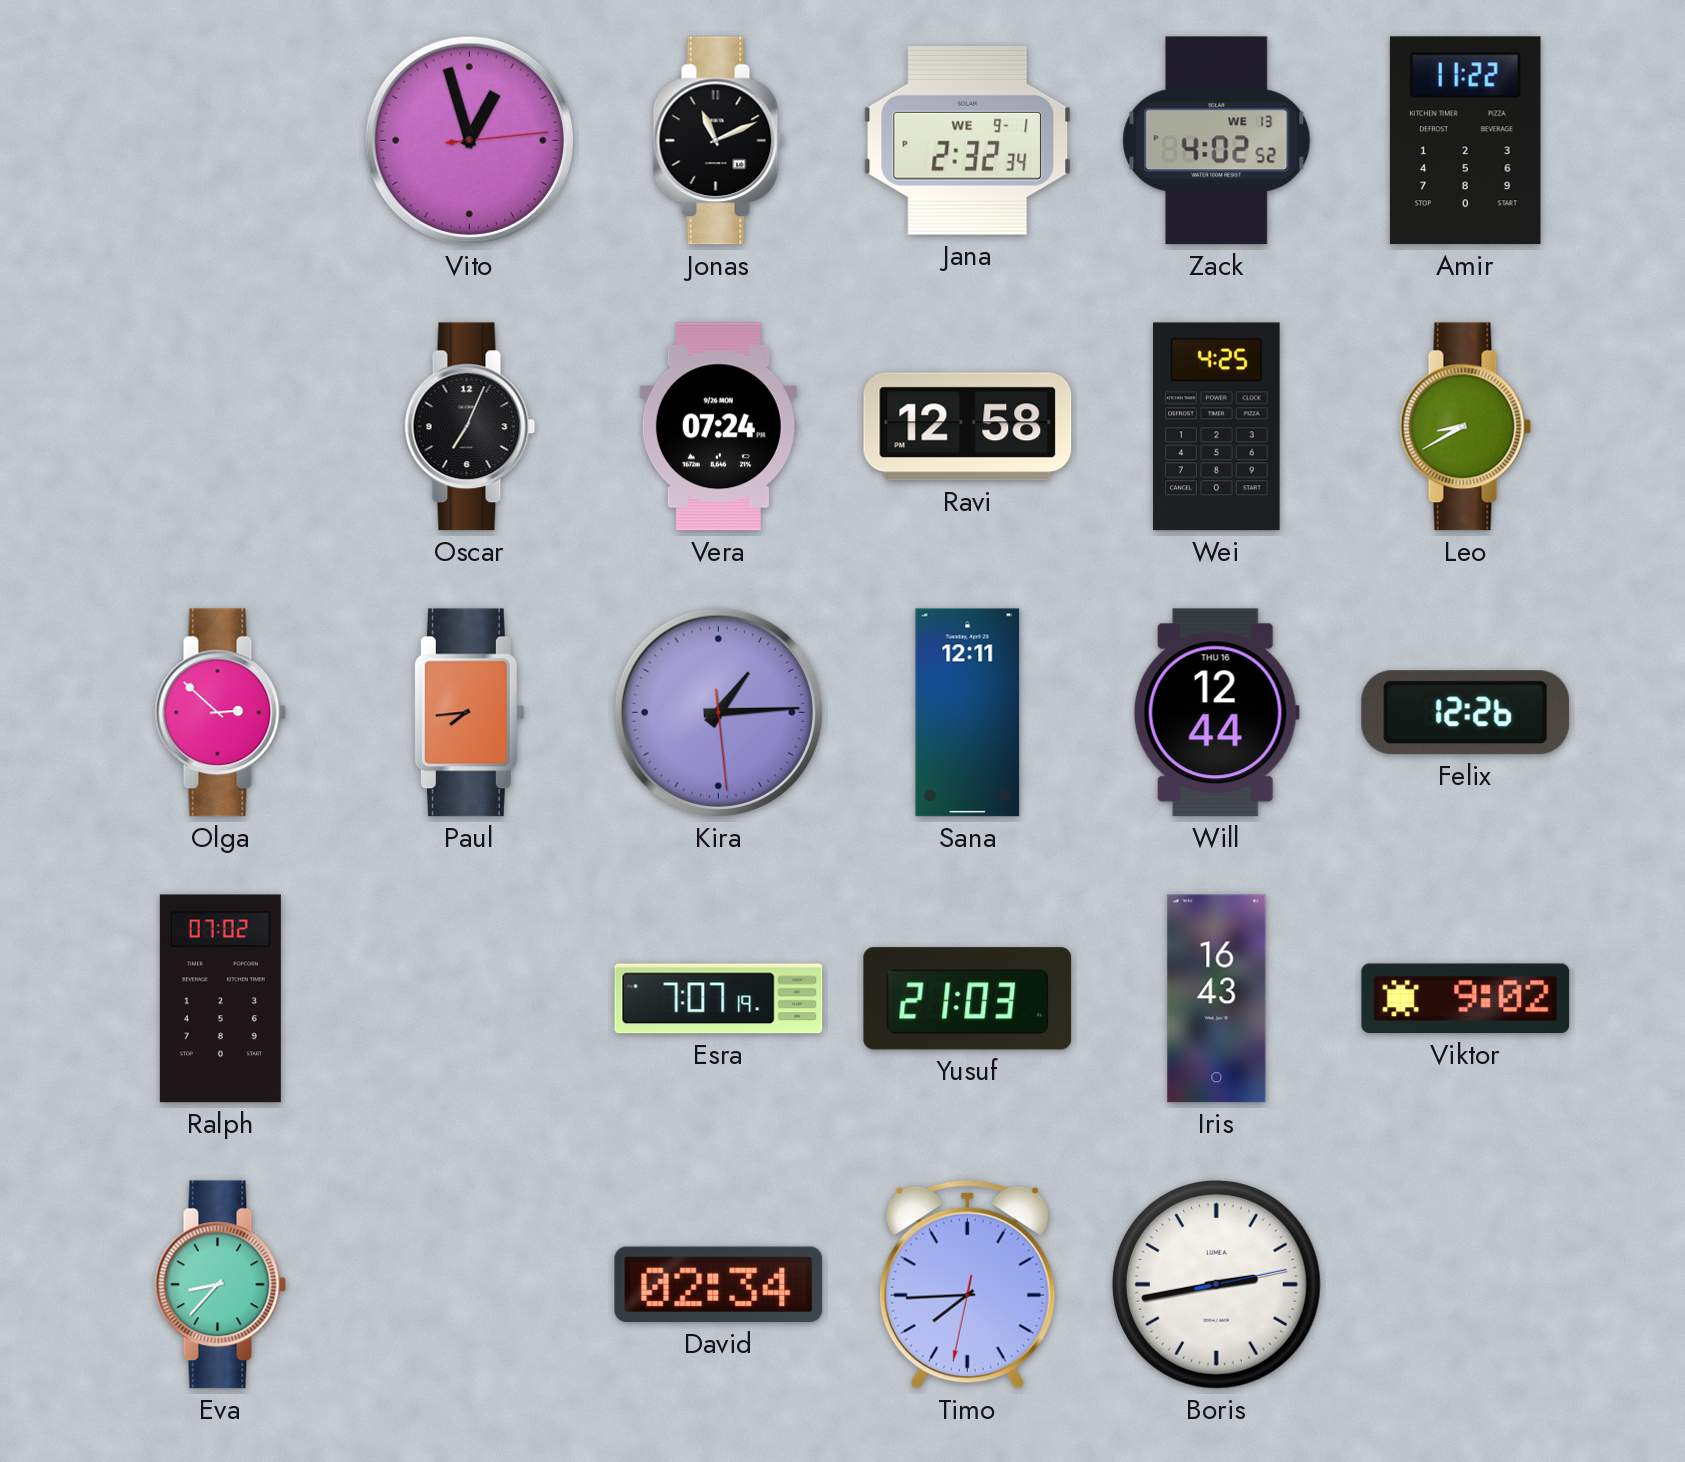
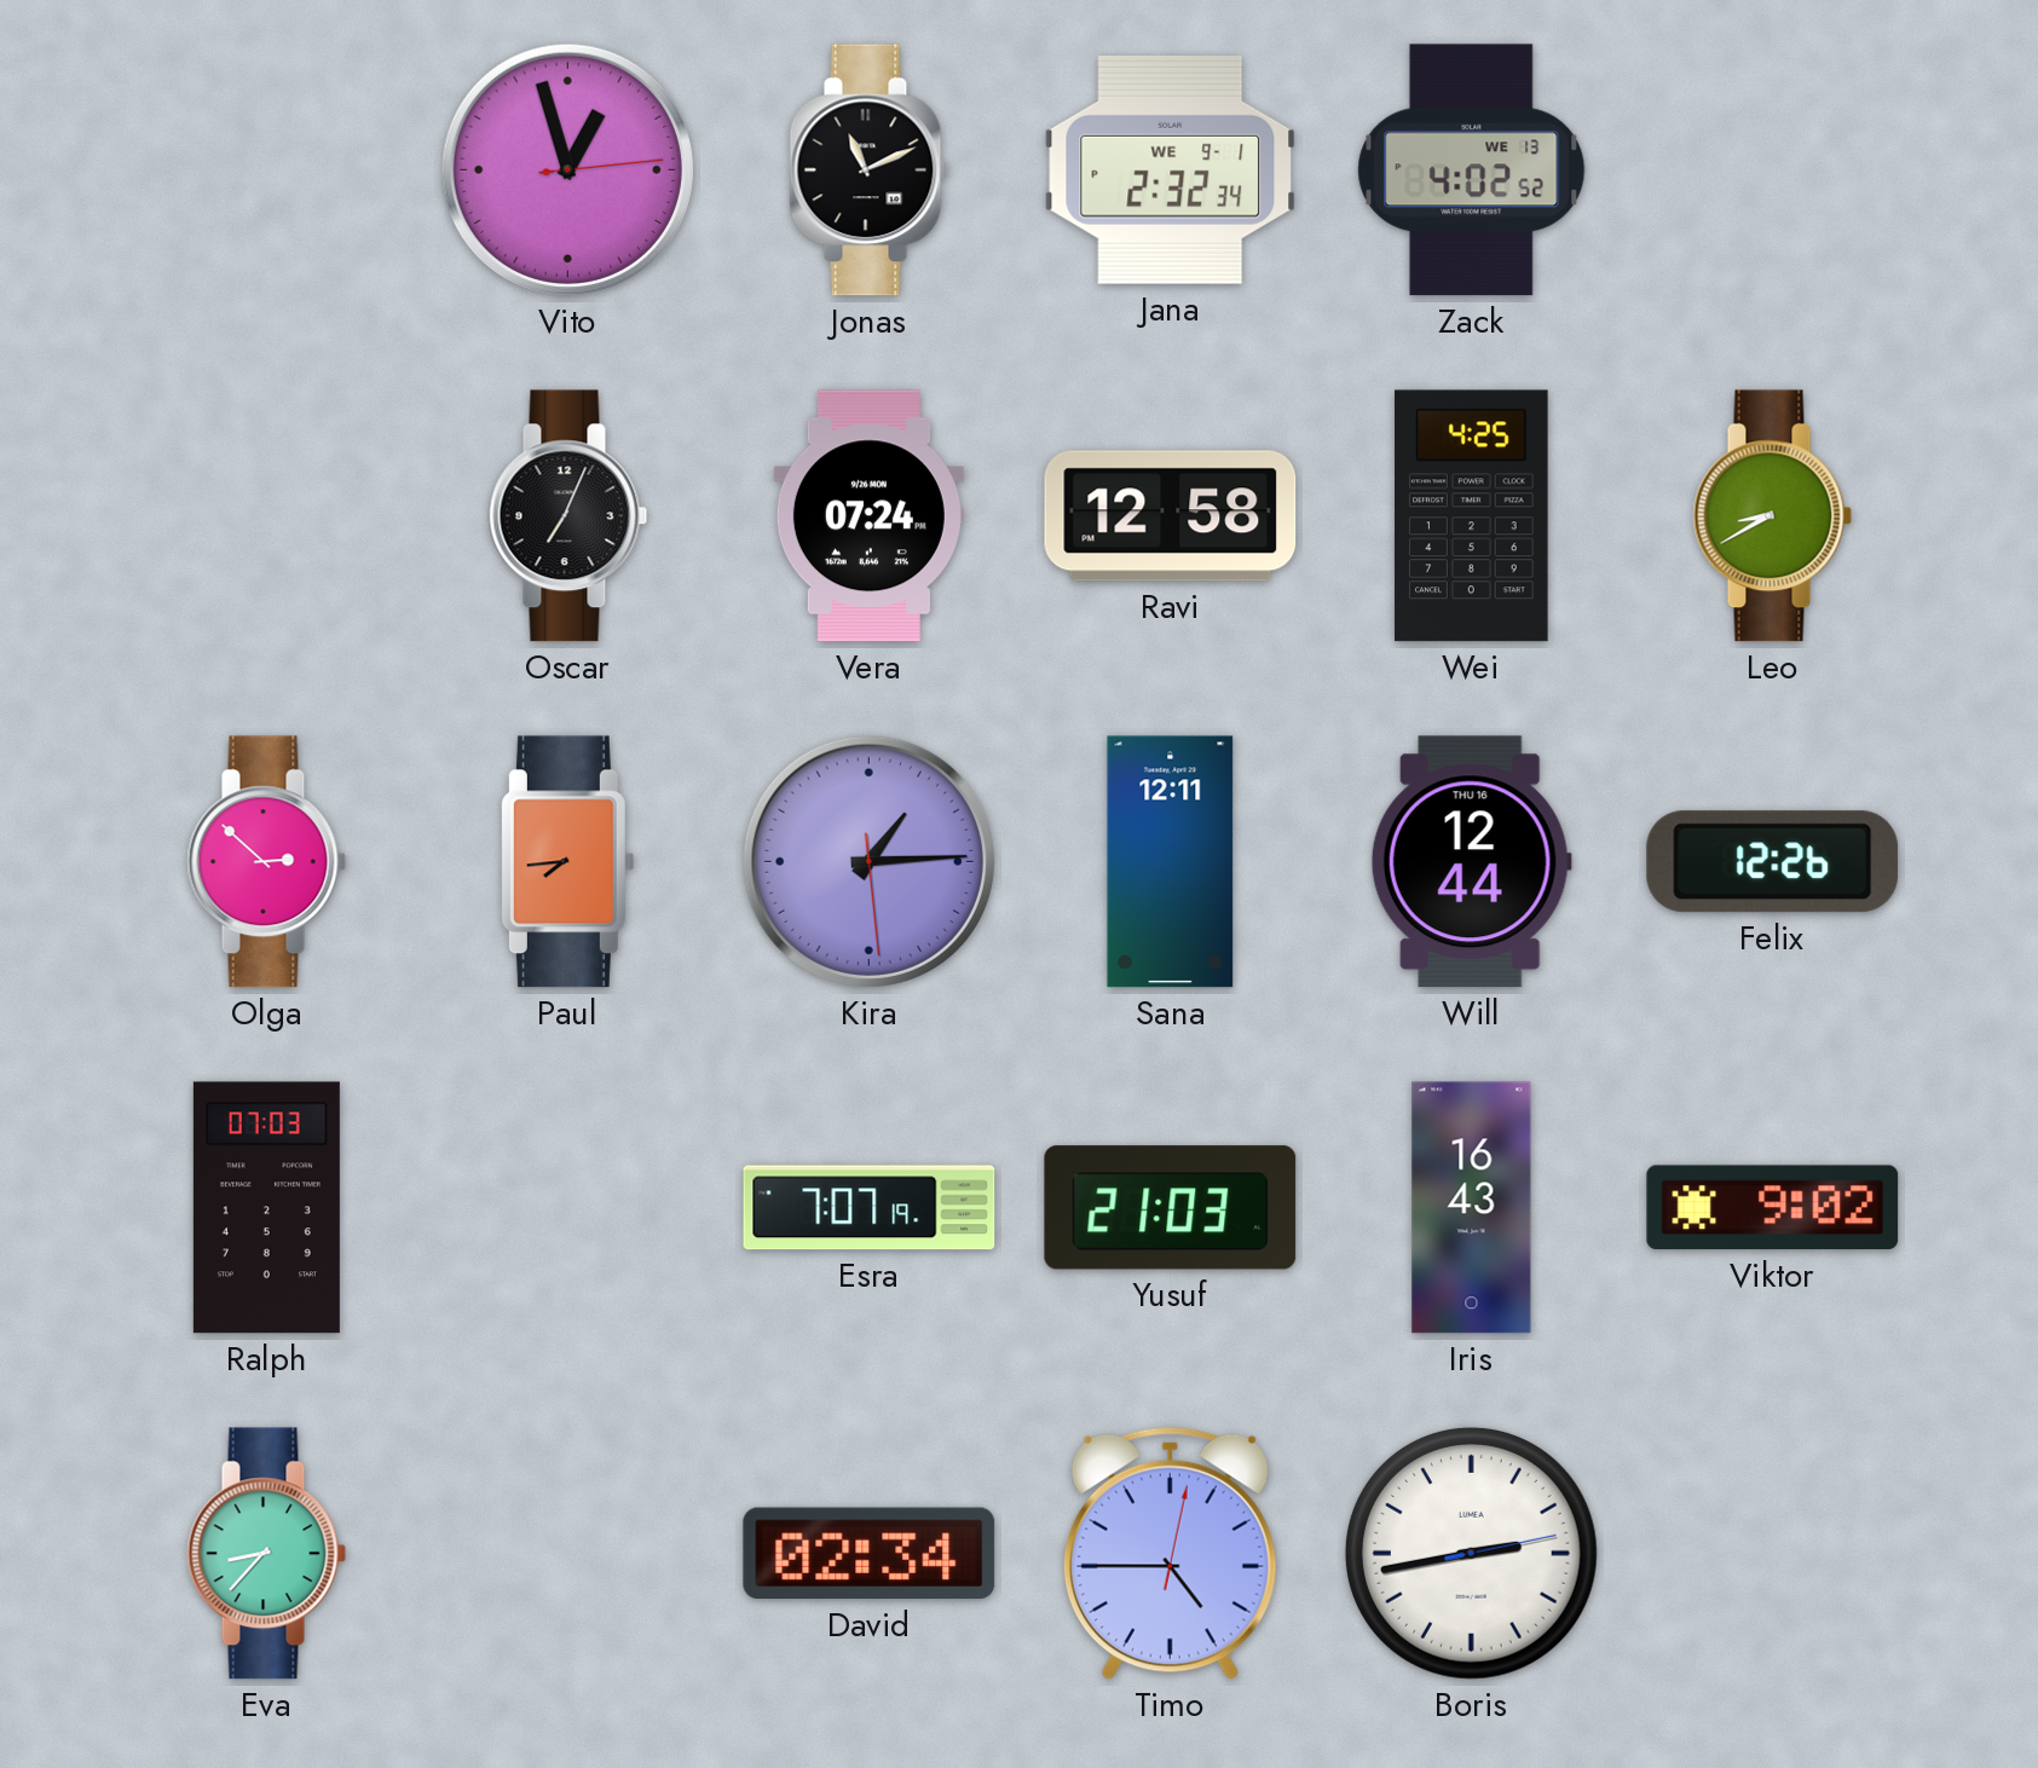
Amir: 11:22 -> none
Ralph: 07:02 -> 07:03
Timo: 7:44 -> 4:45
